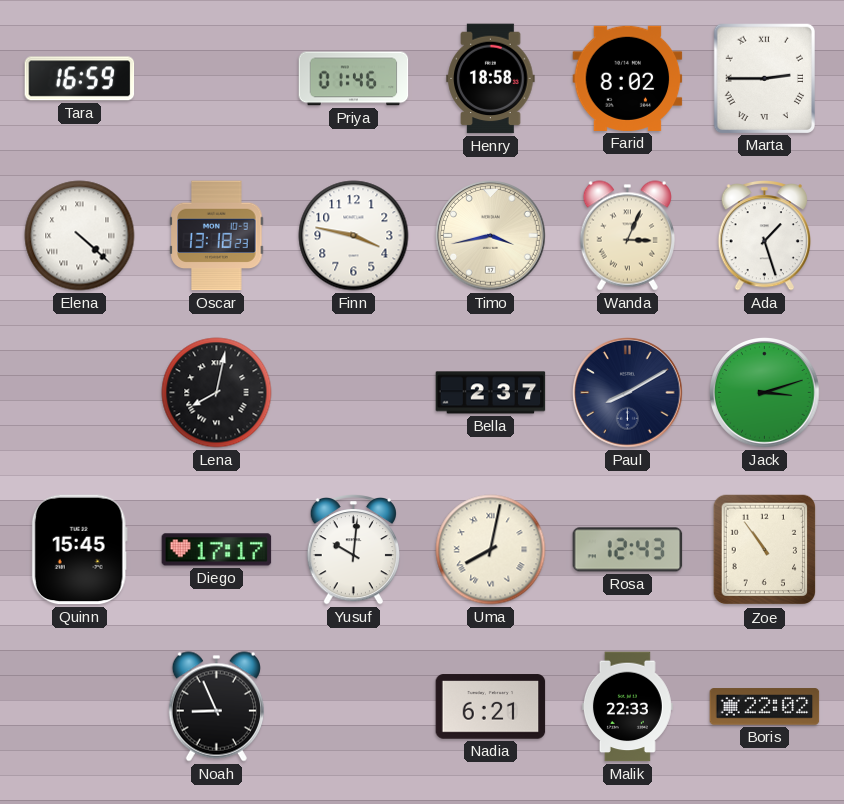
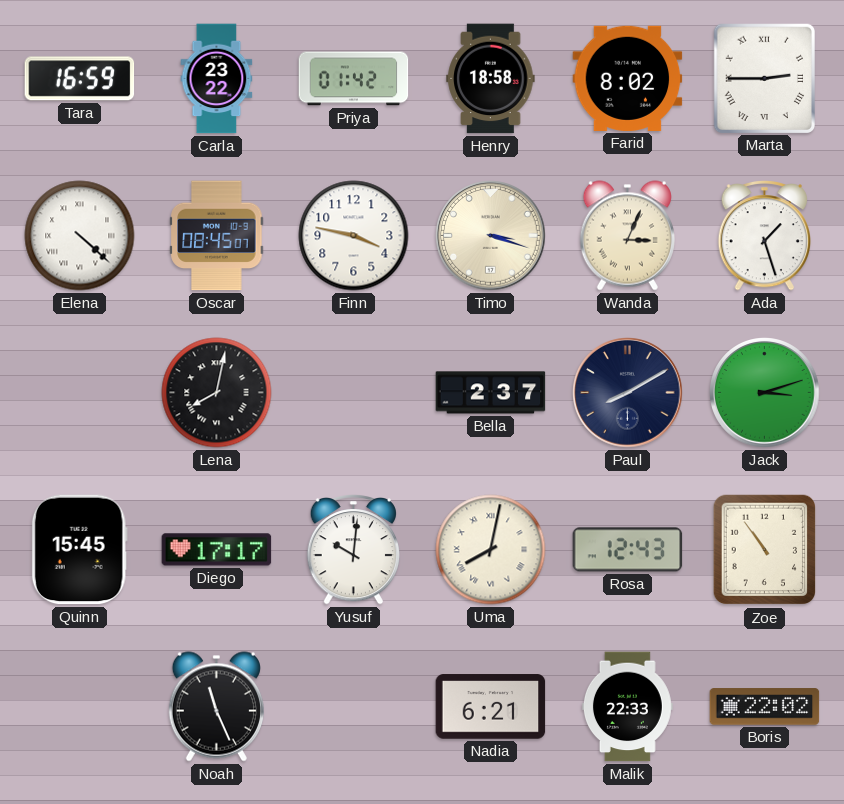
Carla: none -> 23:22
Priya: 01:46 -> 01:42
Oscar: 13:18 -> 08:45
Timo: 3:43 -> 3:18
Noah: 8:56 -> 11:26
